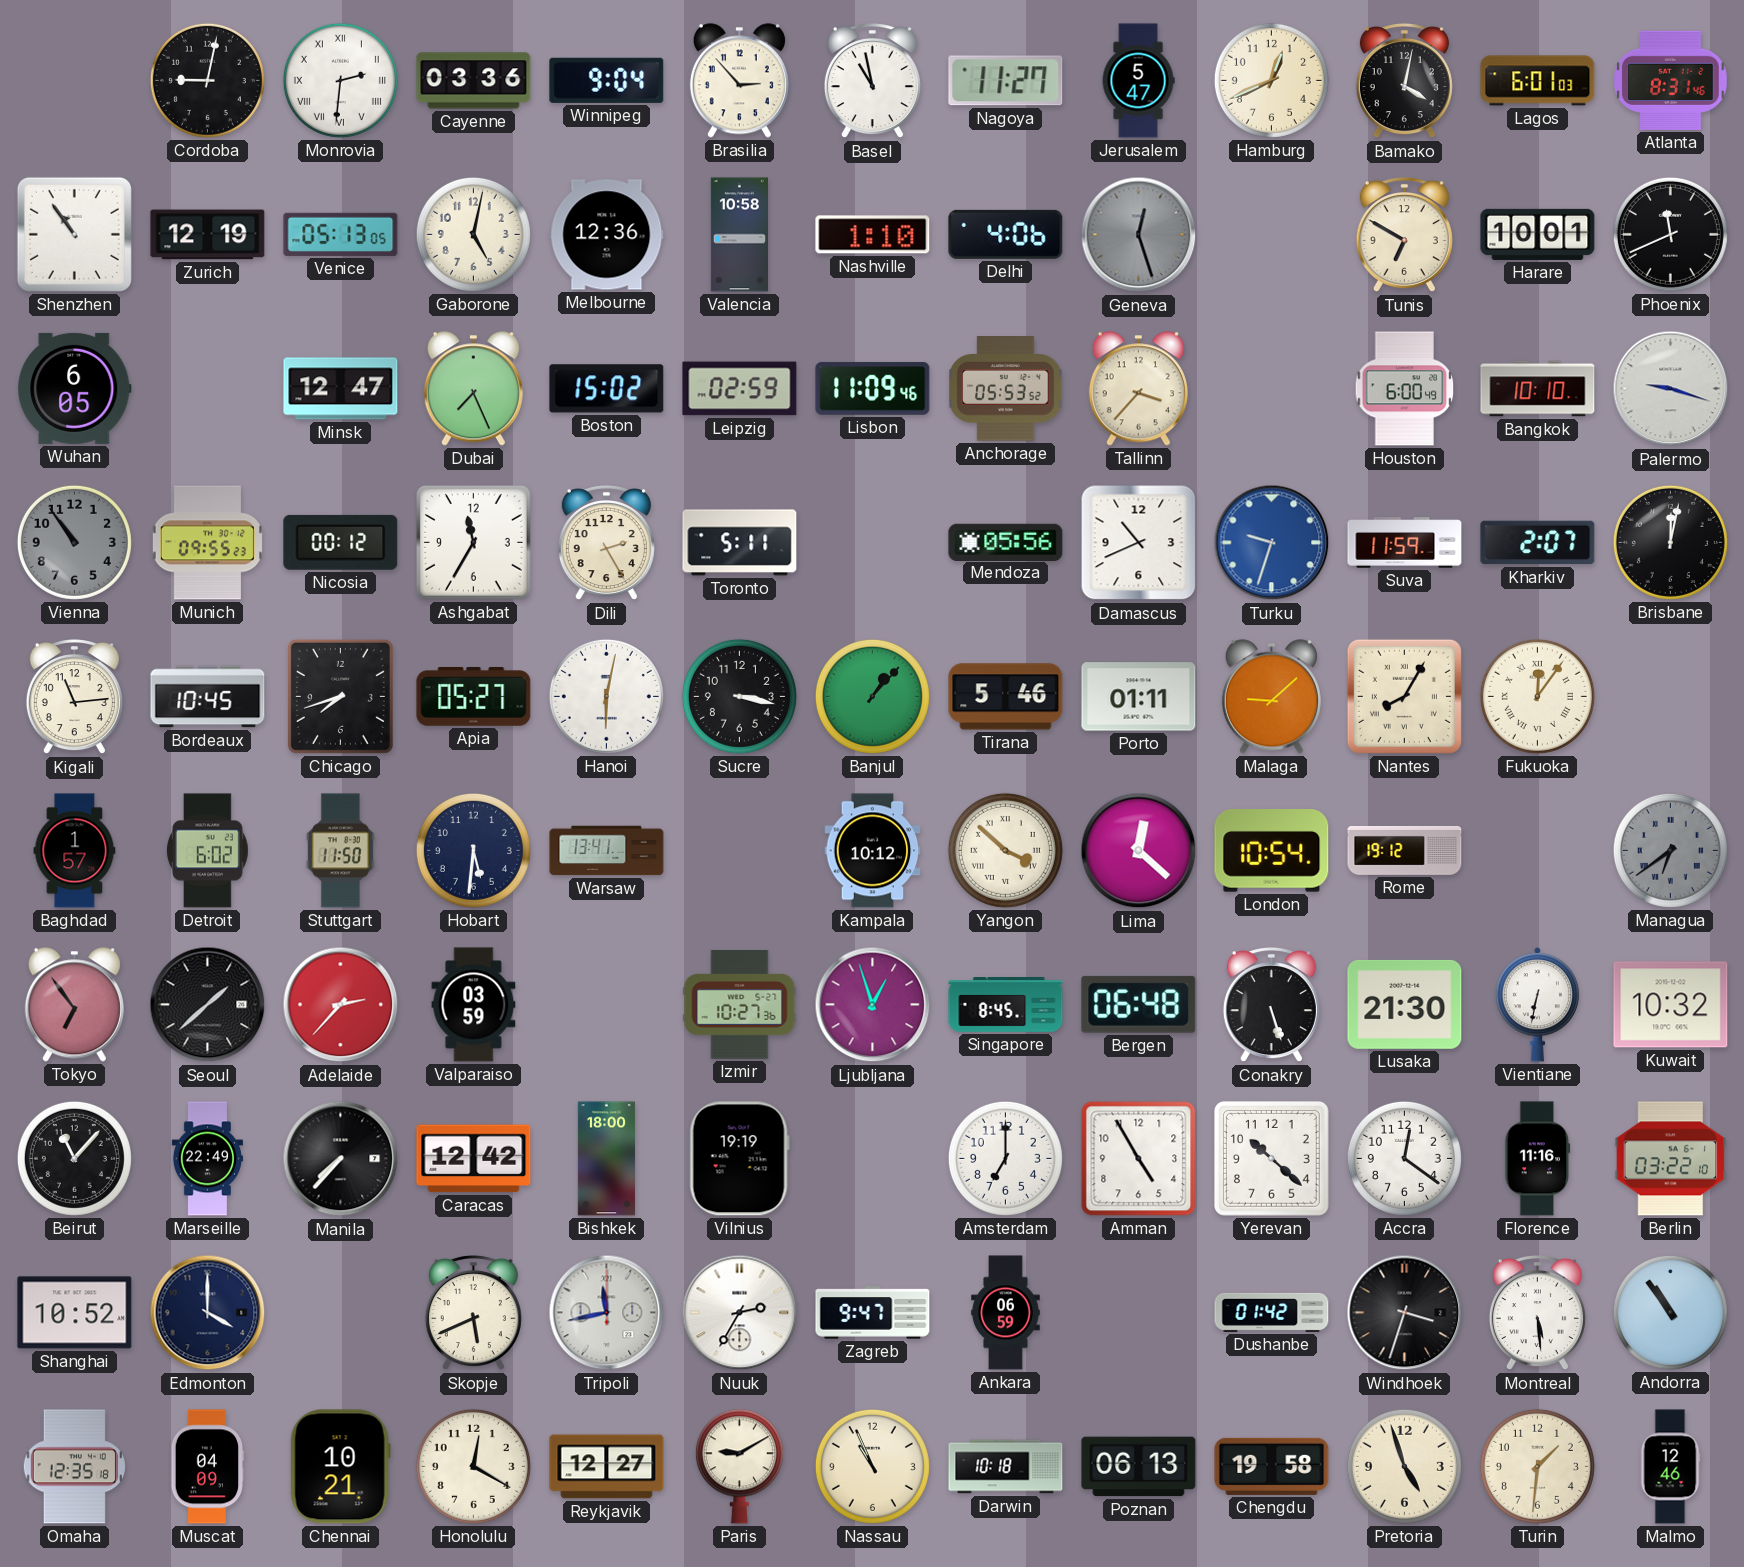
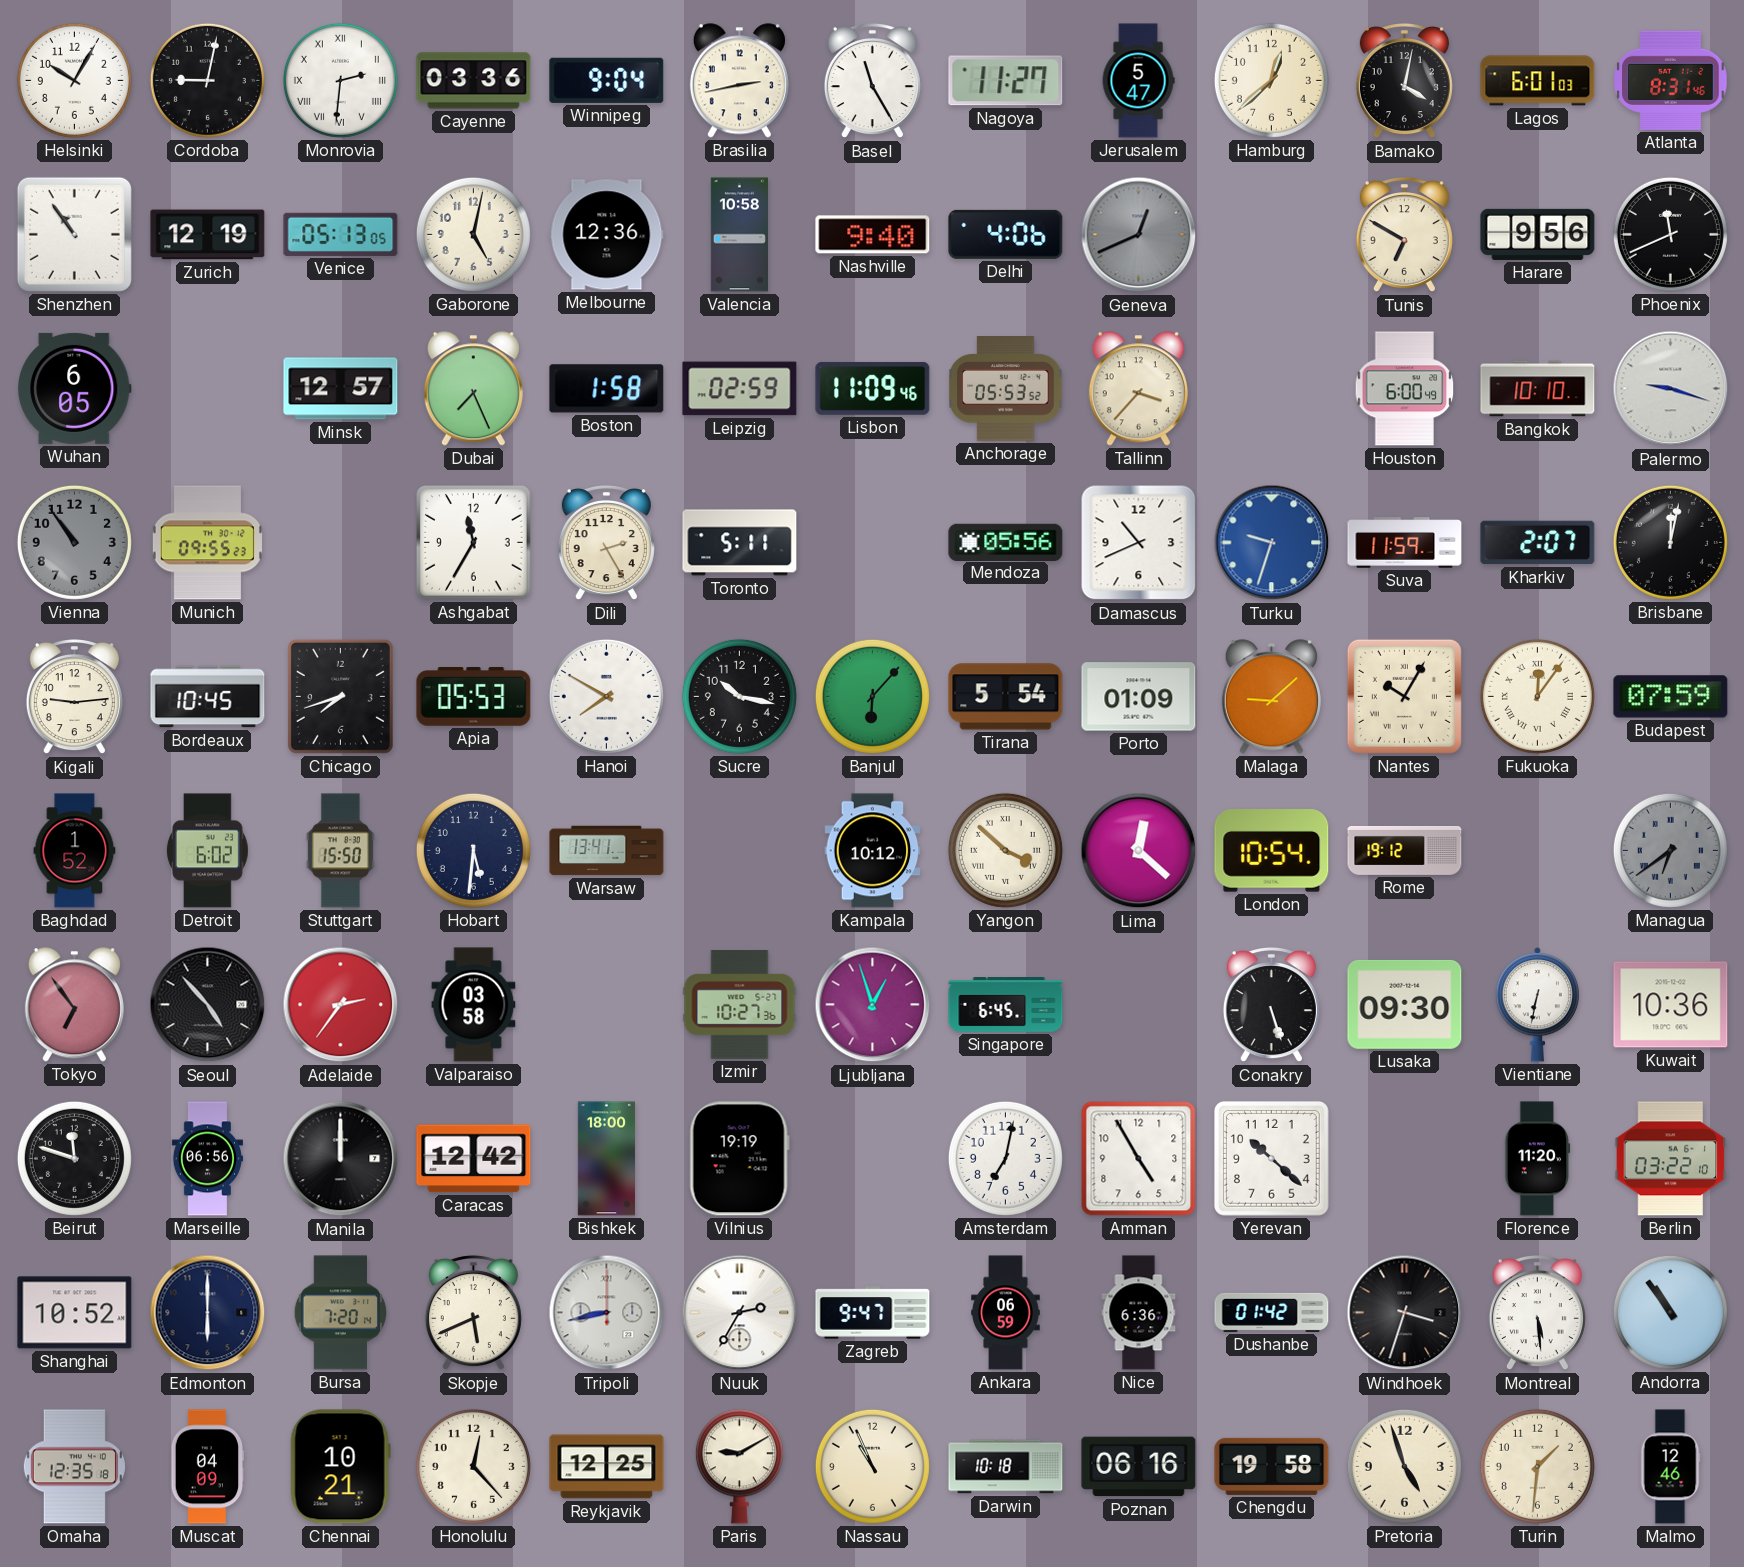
Helsinki: none -> 10:05
Brasilia: 2:53 -> 2:43
Basel: 10:58 -> 11:25
Hamburg: 12:41 -> 12:38
Nashville: 1:10 -> 9:40
Geneva: 12:27 -> 12:41
Harare: 10:01 -> 9:56
Minsk: 12:47 -> 12:57
Boston: 15:02 -> 1:58
Nicosia: 00:12 -> none
Kigali: 11:14 -> 9:14
Apia: 05:27 -> 05:53
Hanoi: 6:02 -> 7:50
Sucre: 3:17 -> 10:17
Banjul: 1:07 -> 6:07
Tirana: 5:46 -> 5:54
Porto: 01:11 -> 01:09
Nantes: 8:05 -> 10:05
Budapest: none -> 07:59
Baghdad: 1:57 -> 1:52
Stuttgart: 11:50 -> 15:50
Seoul: 1:38 -> 4:53
Adelaide: 2:37 -> 2:36
Valparaiso: 03:59 -> 03:58
Singapore: 8:45 -> 6:45
Bergen: 06:48 -> none
Lusaka: 21:30 -> 09:30
Kuwait: 10:32 -> 10:36
Beirut: 11:07 -> 11:48
Marseille: 22:49 -> 06:56
Manila: 7:37 -> 12:00
Amsterdam: 7:00 -> 7:02
Accra: 12:21 -> none
Florence: 11:16 -> 11:20
Edmonton: 4:00 -> 6:00
Bursa: none -> 7:20
Tripoli: 11:43 -> 8:43
Nice: none -> 6:36
Honolulu: 12:20 -> 12:23
Reykjavik: 12:27 -> 12:25
Poznan: 06:13 -> 06:16
